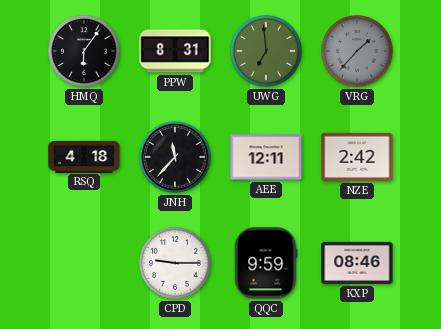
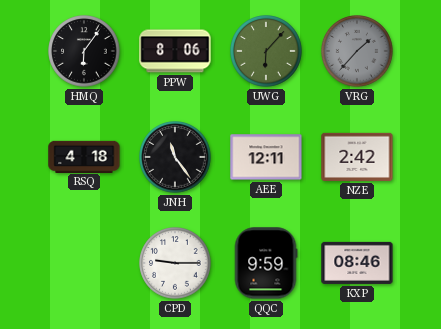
PPW: 8:31 -> 8:06
UWG: 6:59 -> 6:07
JNH: 11:37 -> 11:24
